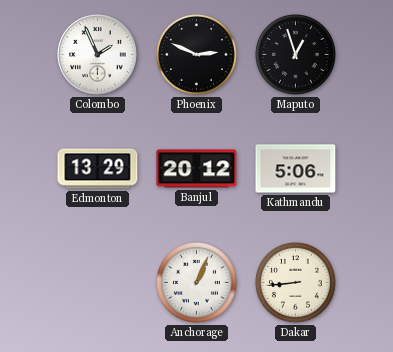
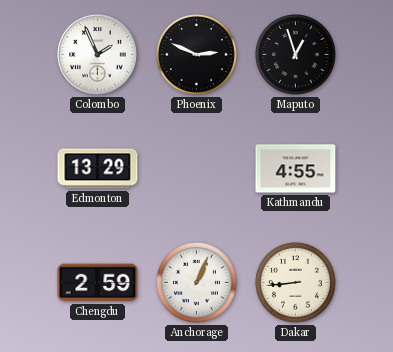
Banjul: 20:12 -> none
Kathmandu: 5:06 -> 4:55
Chengdu: none -> 2:59
